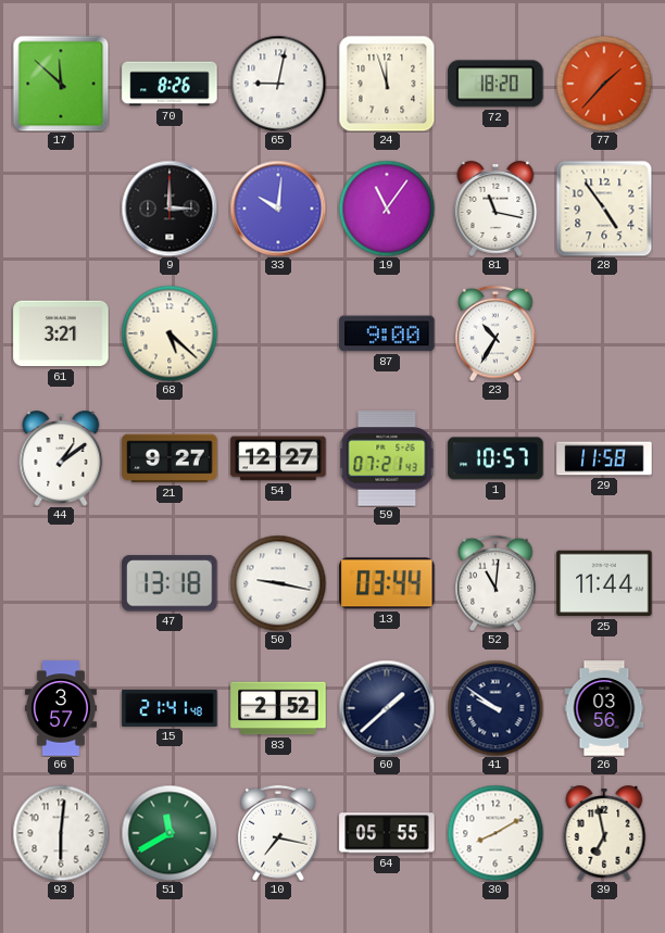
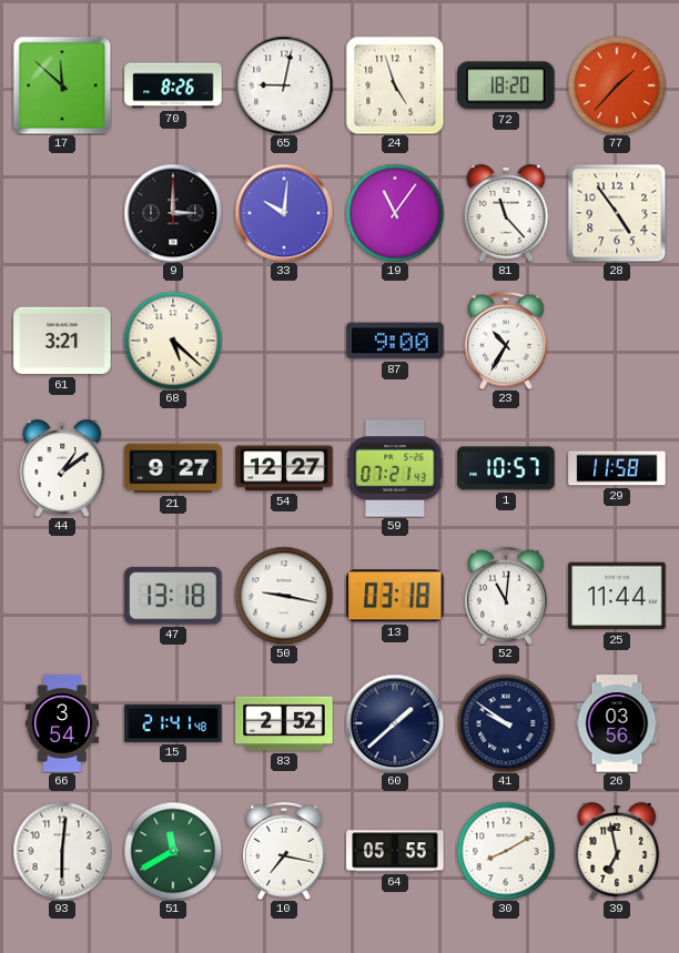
24: 11:57 -> 4:57
81: 11:17 -> 11:23
13: 03:44 -> 03:18
66: 3:57 -> 3:54
